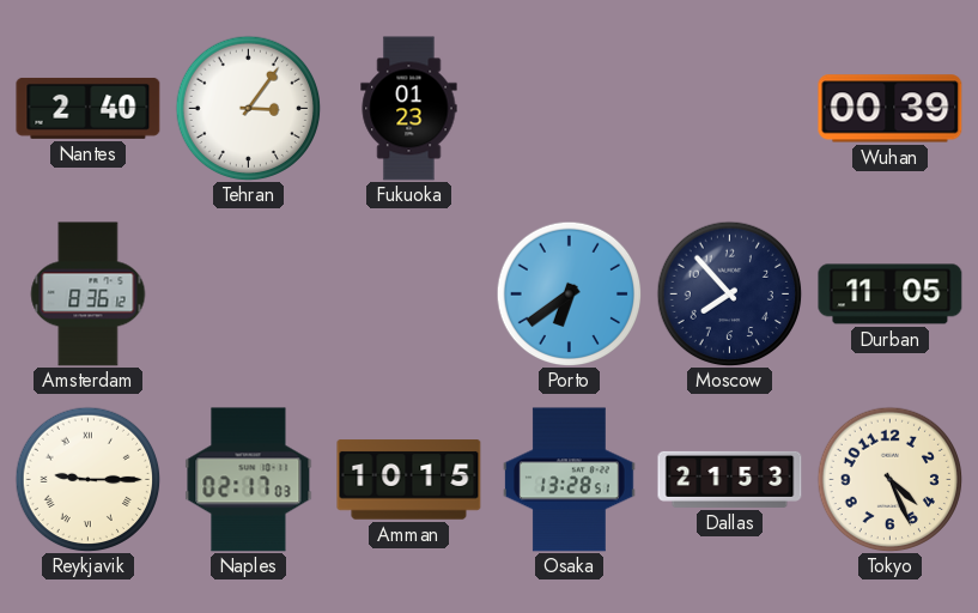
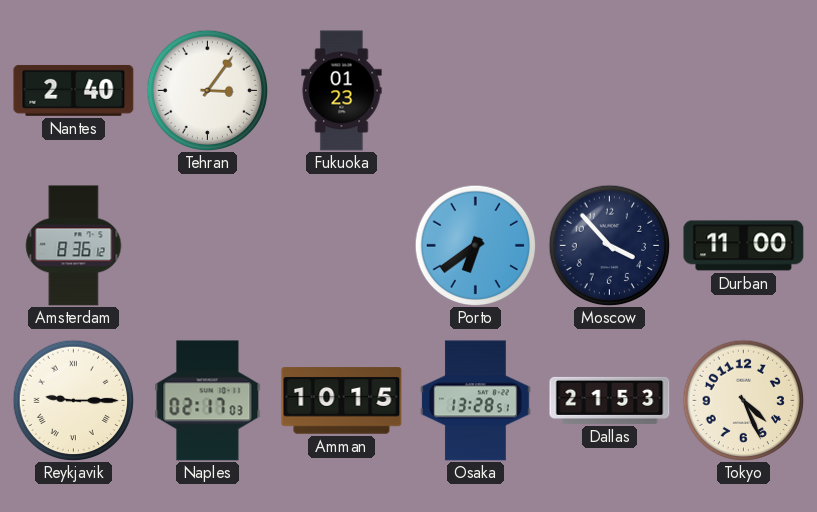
Wuhan: 00:39 -> none
Moscow: 7:53 -> 3:53
Durban: 11:05 -> 11:00
